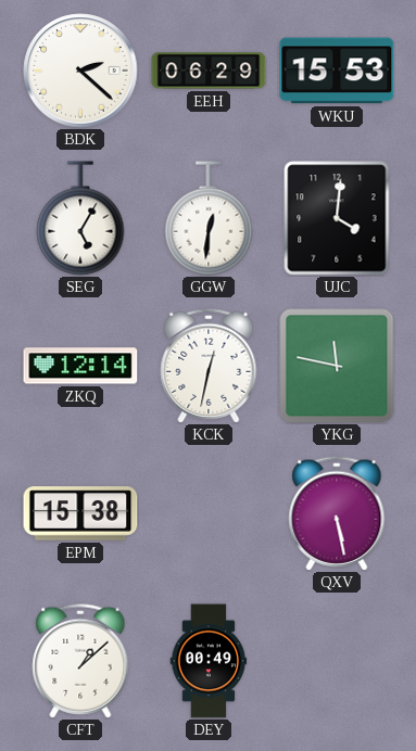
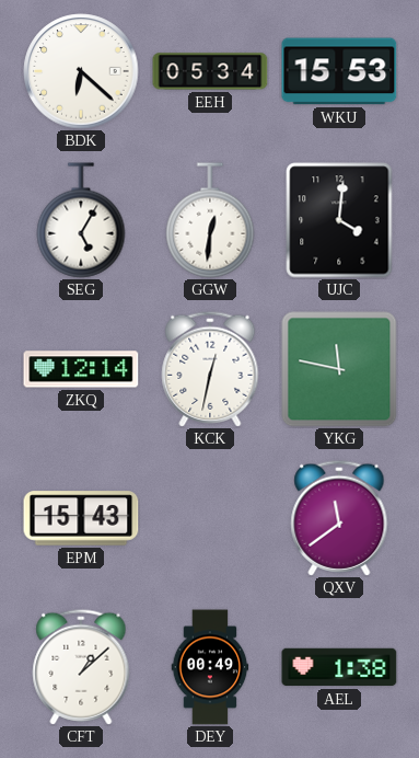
BDK: 2:22 -> 6:22
EEH: 06:29 -> 05:34
EPM: 15:38 -> 15:43
QXV: 5:28 -> 11:39
AEL: none -> 1:38
